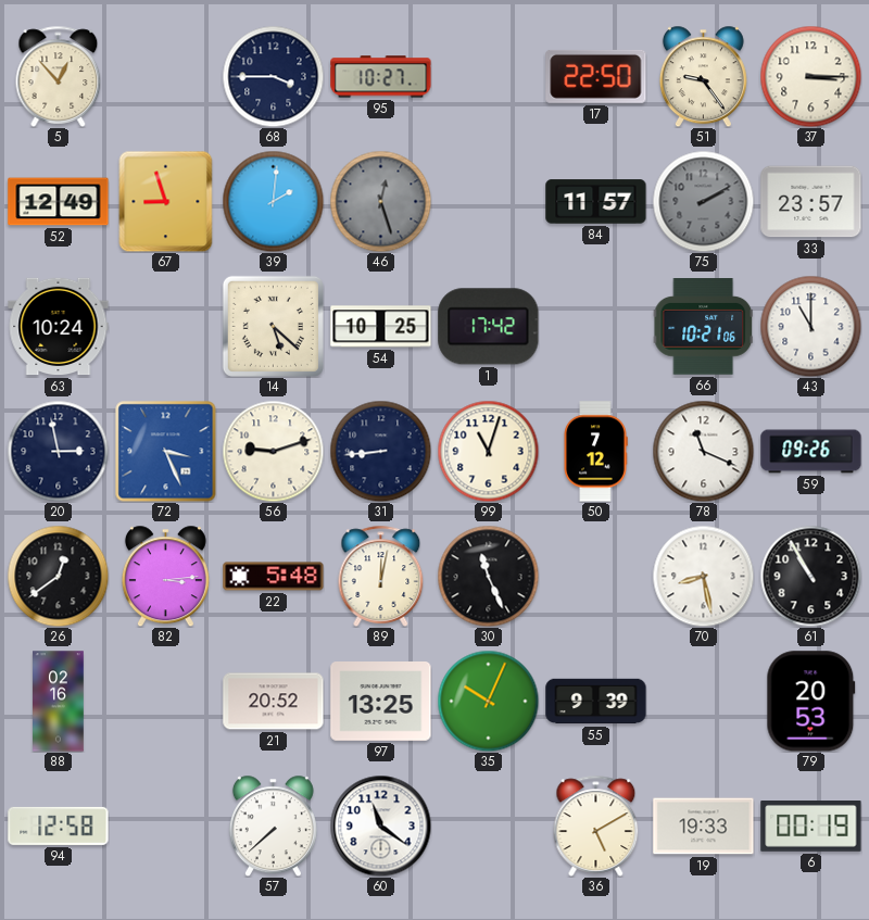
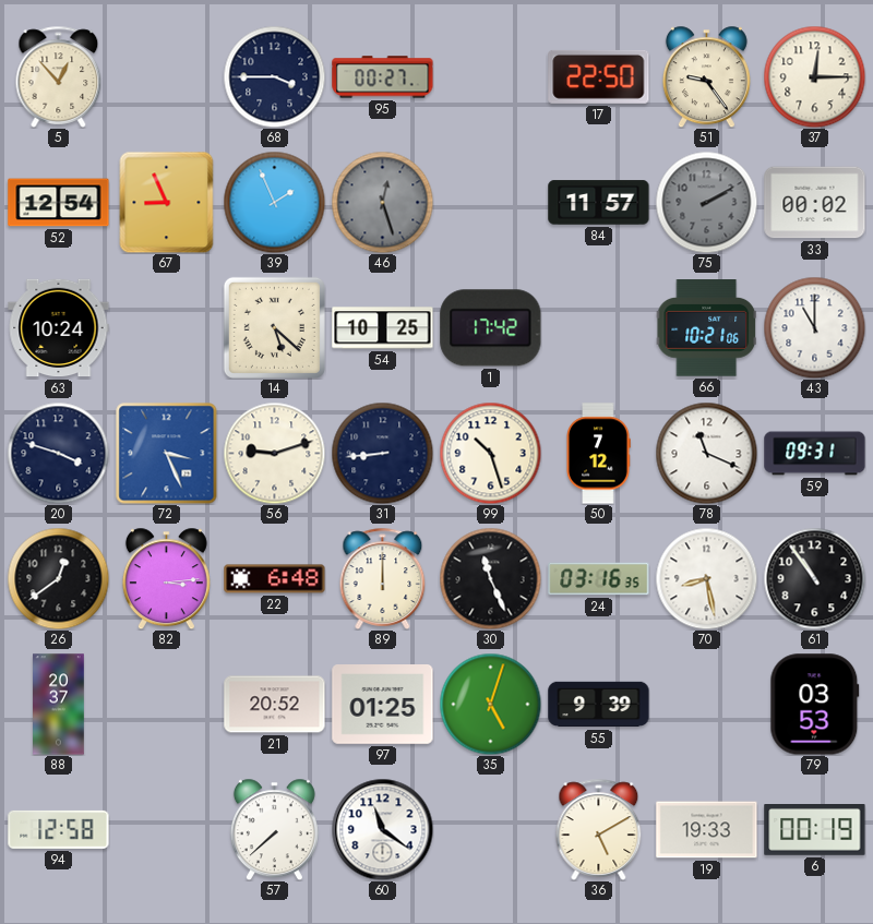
95: 10:27 -> 00:27
37: 3:15 -> 12:15
52: 12:49 -> 12:54
67: 8:57 -> 8:56
39: 2:01 -> 1:56
33: 23:57 -> 00:02
20: 2:58 -> 3:48
99: 11:03 -> 10:27
59: 09:26 -> 09:31
22: 5:48 -> 6:48
89: 12:02 -> 12:00
24: none -> 03:16
61: 10:55 -> 10:54
88: 02:16 -> 20:37
97: 13:25 -> 01:25
35: 10:04 -> 5:03
79: 20:53 -> 03:53
